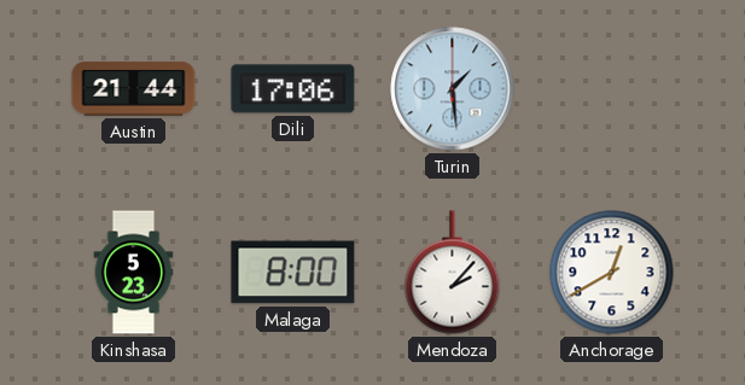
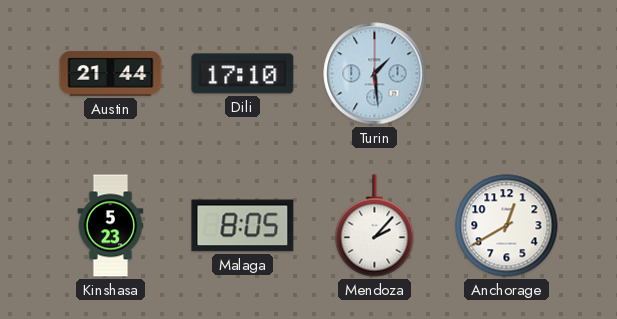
Dili: 17:06 -> 17:10
Malaga: 8:00 -> 8:05
